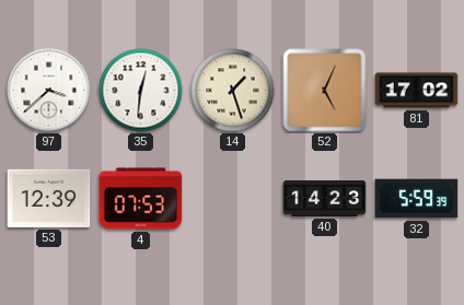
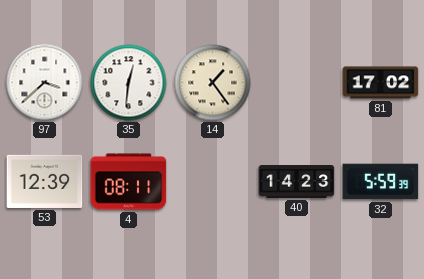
14: 1:27 -> 1:24
52: 5:04 -> none
4: 07:53 -> 08:11
